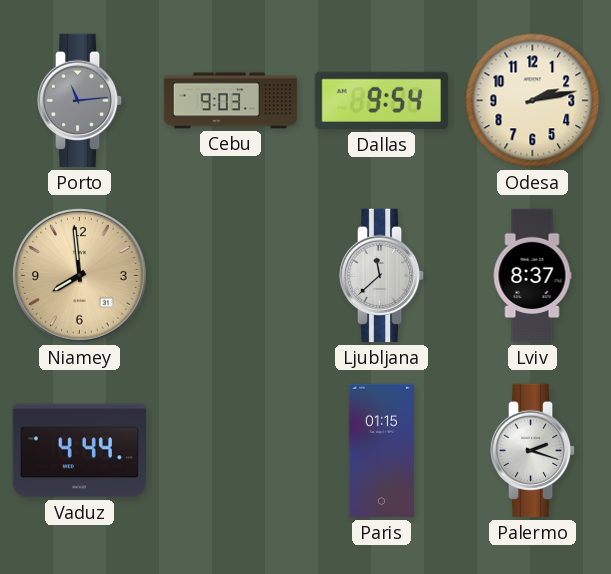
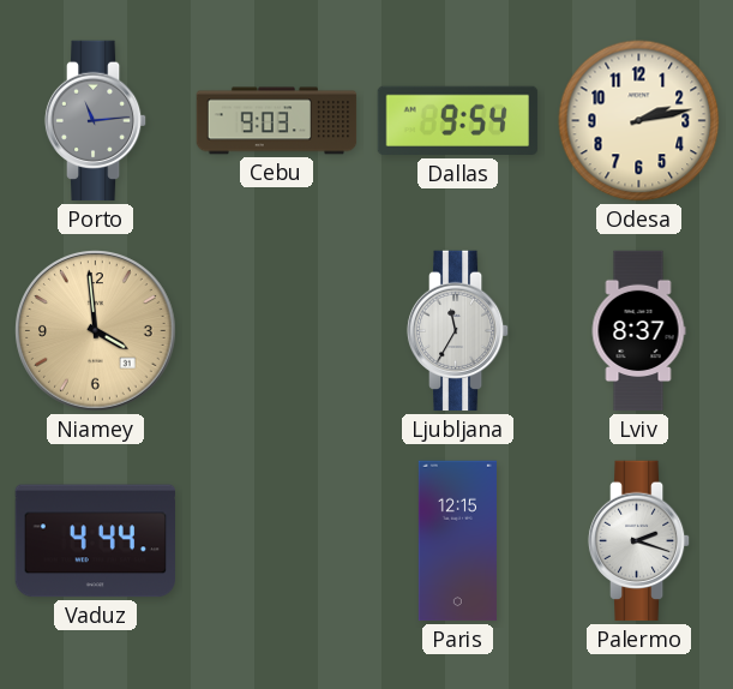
Niamey: 7:59 -> 3:59
Ljubljana: 11:38 -> 11:35
Paris: 01:15 -> 12:15
